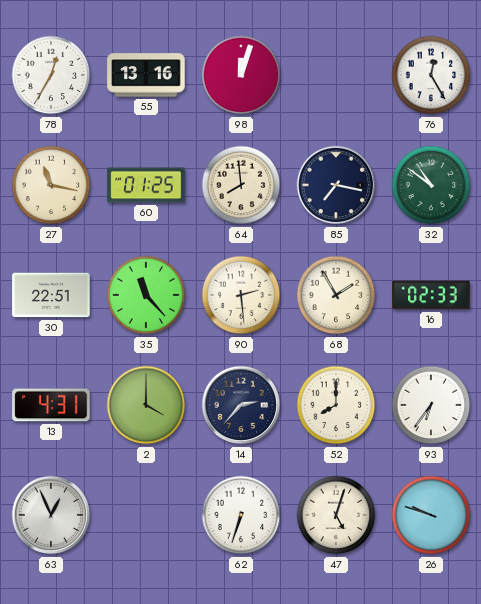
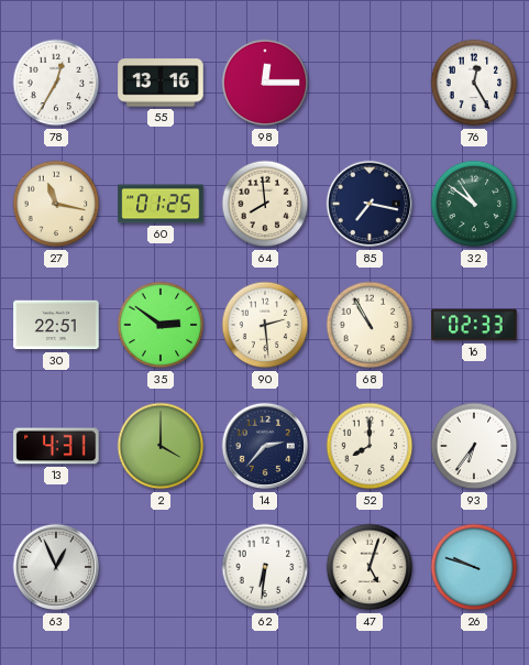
98: 12:03 -> 12:15
35: 11:23 -> 2:51
68: 1:55 -> 10:55
62: 6:33 -> 6:31
